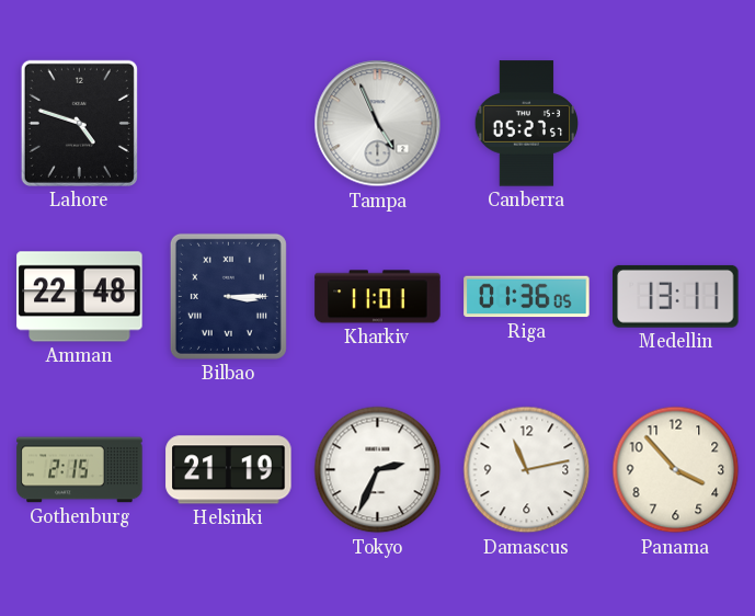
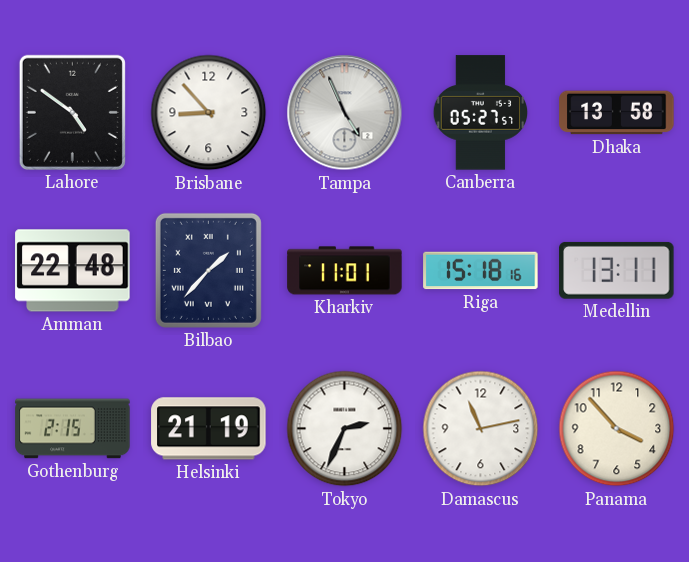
Lahore: 4:48 -> 4:51
Brisbane: none -> 8:53
Dhaka: none -> 13:58
Bilbao: 3:15 -> 1:37
Riga: 01:36 -> 15:18
